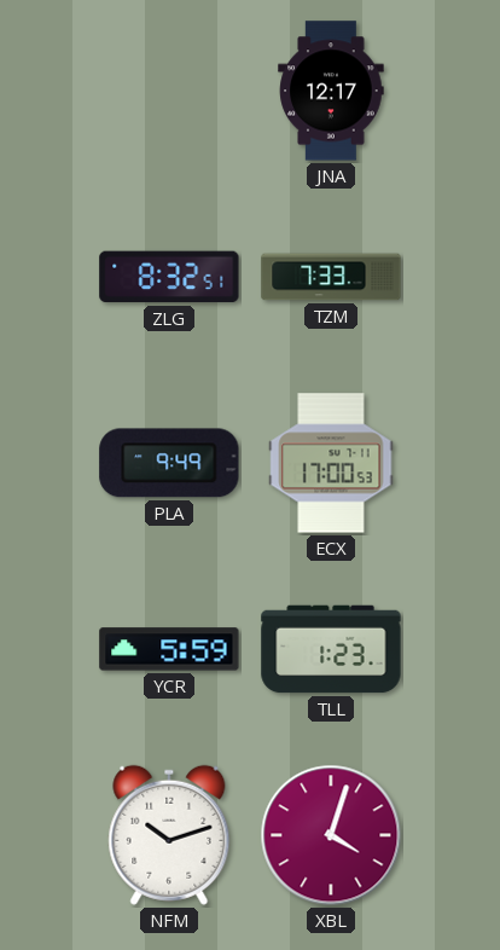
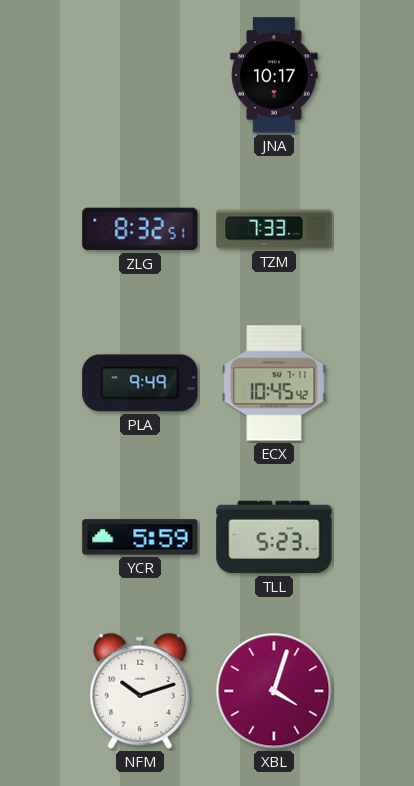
JNA: 12:17 -> 10:17
ECX: 17:00 -> 10:45
TLL: 1:23 -> 5:23
